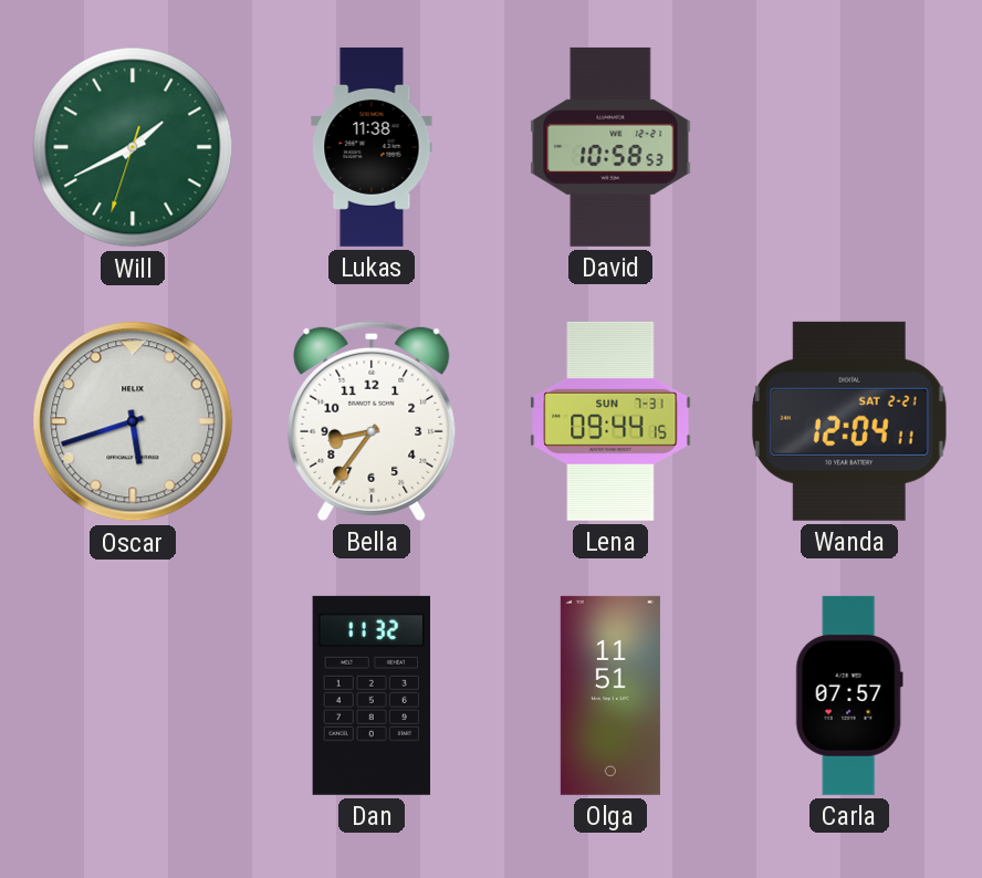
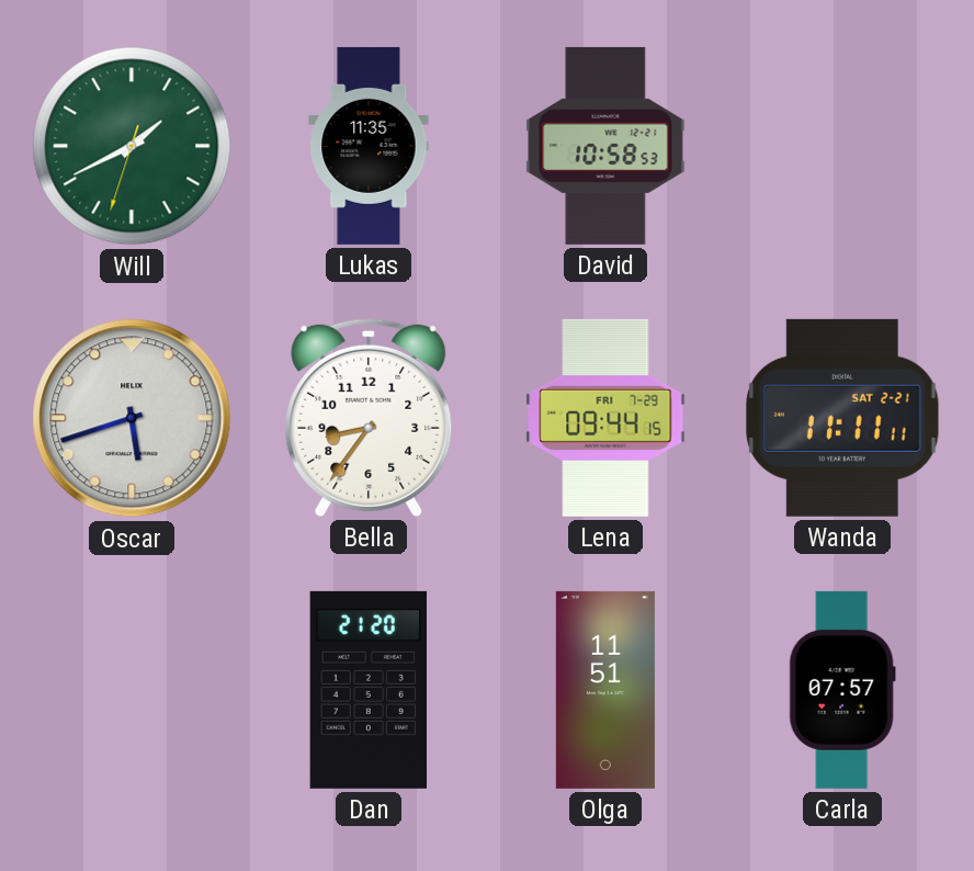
Lukas: 11:38 -> 11:35
Lena date: SUN 7-31 -> FRI 7-29
Wanda: 12:04 -> 11:11
Dan: 11:32 -> 21:20
